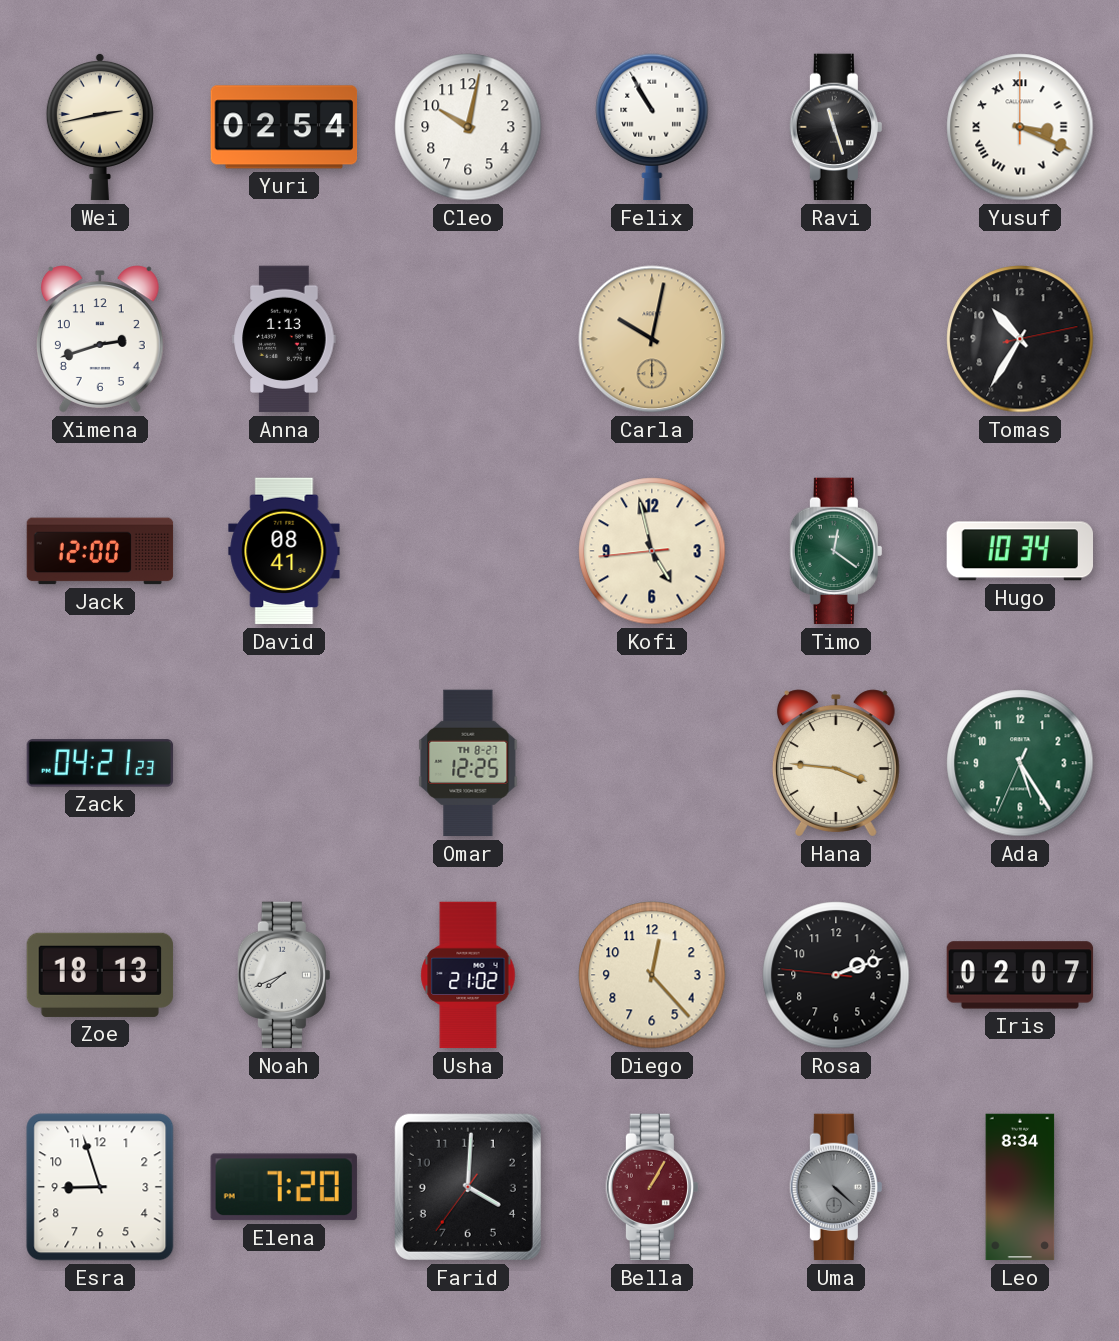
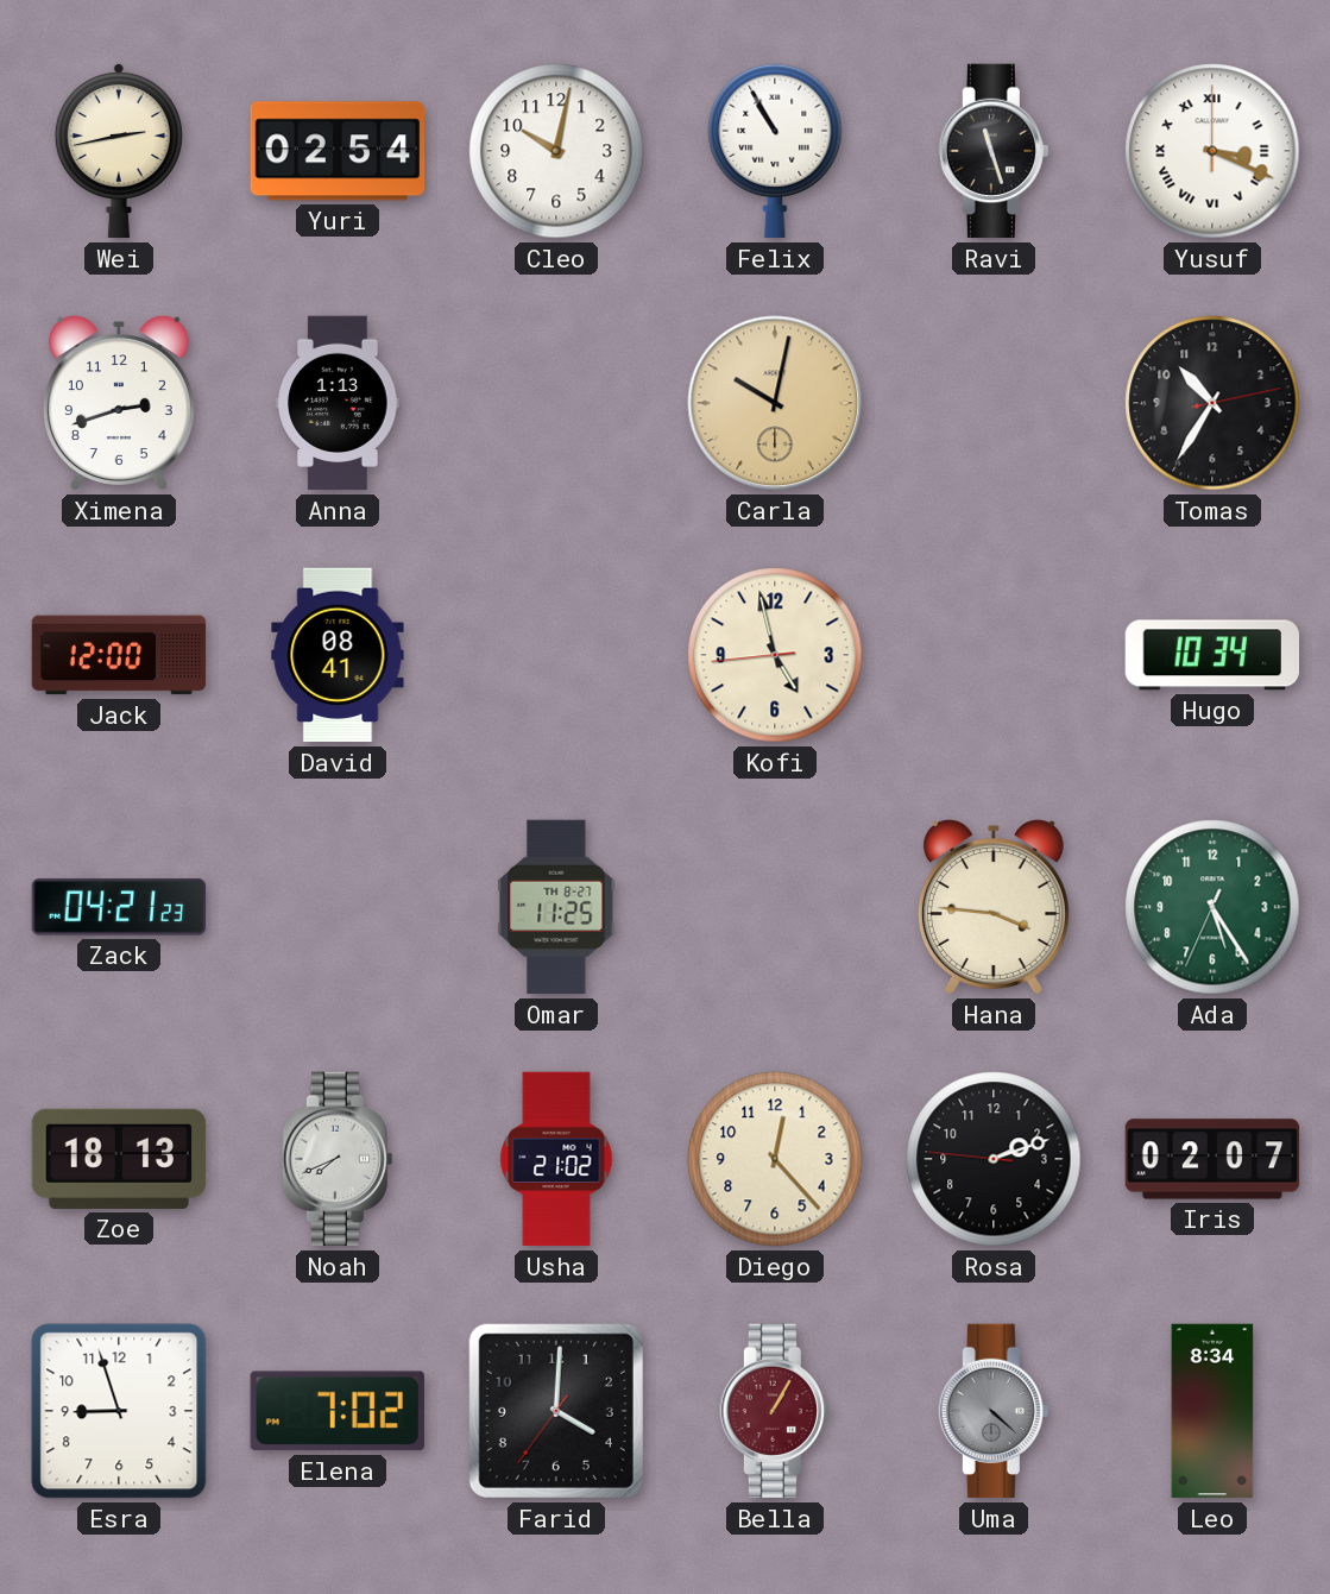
Timo: 12:21 -> none
Omar: 12:25 -> 11:25
Elena: 7:20 -> 7:02
